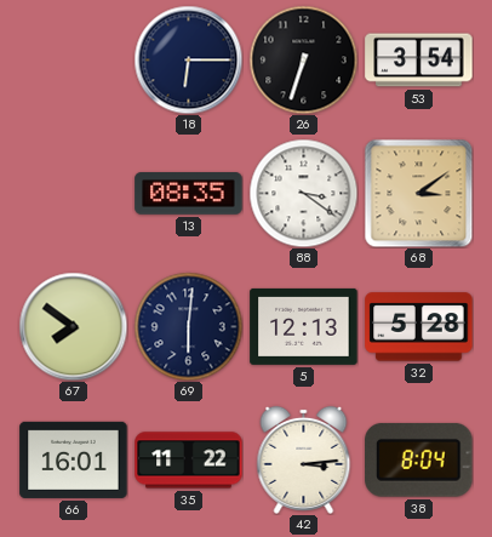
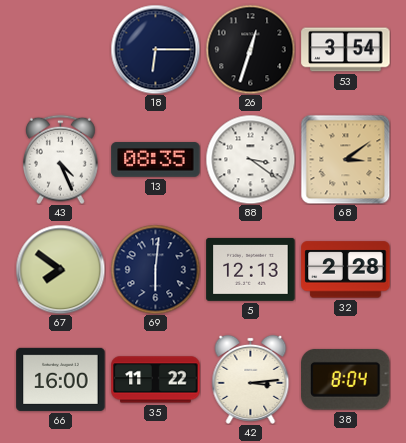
26: 6:33 -> 12:33
43: none -> 4:26
32: 5:28 -> 2:28
66: 16:01 -> 16:00
